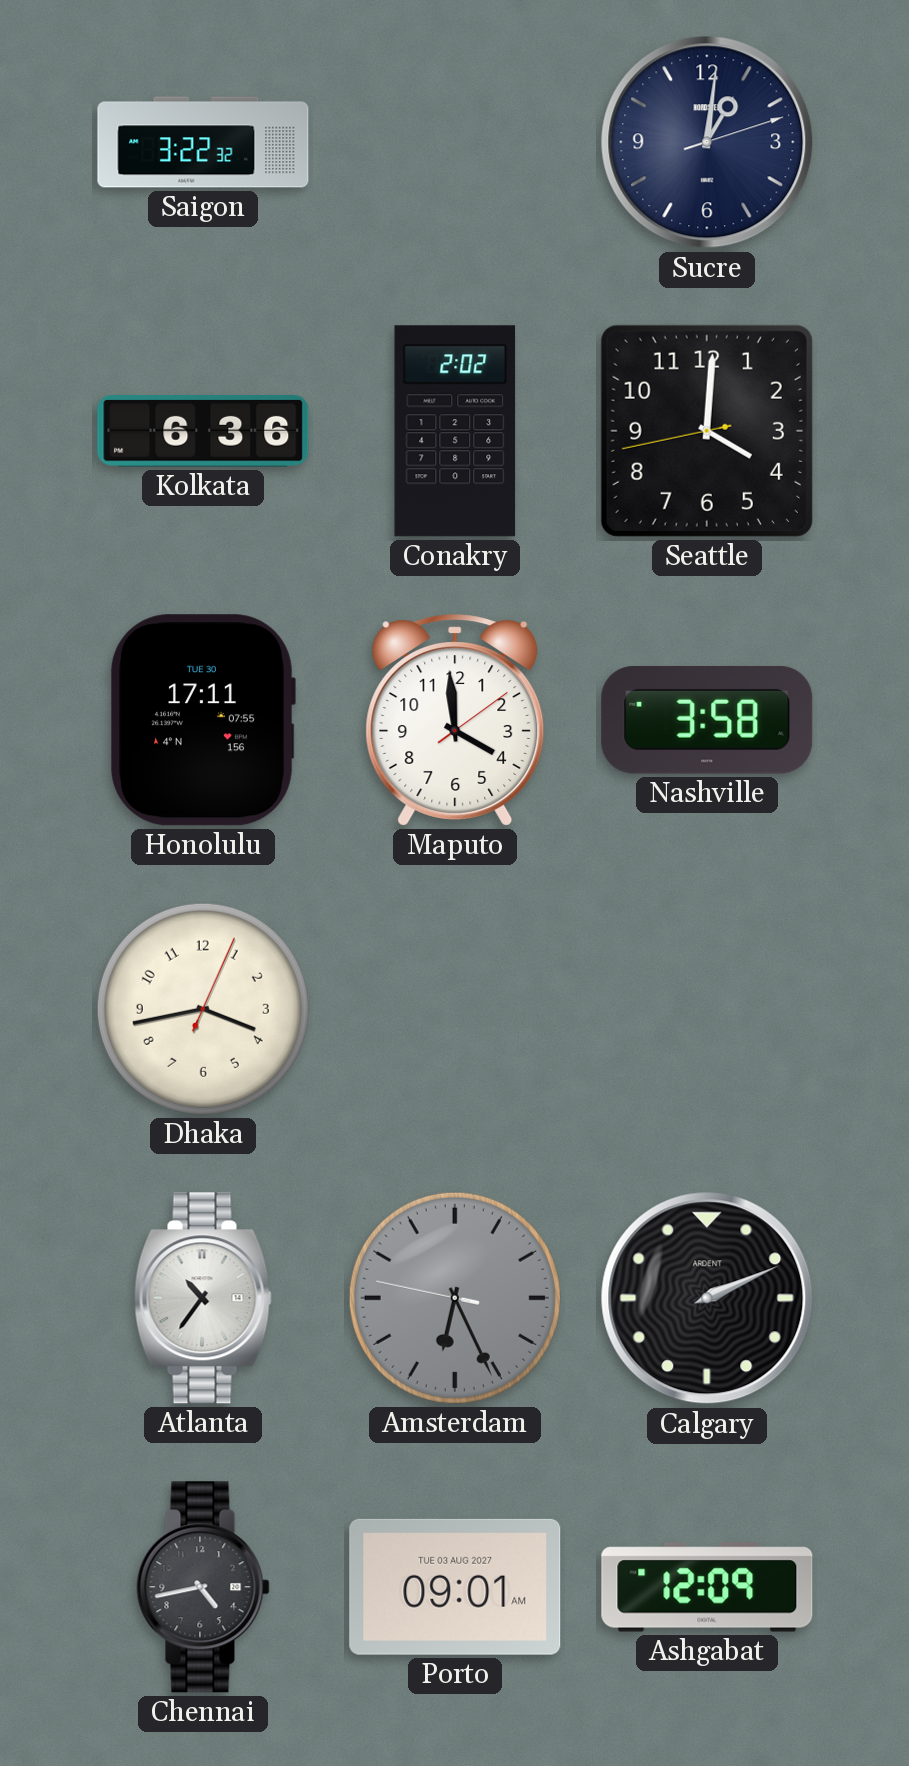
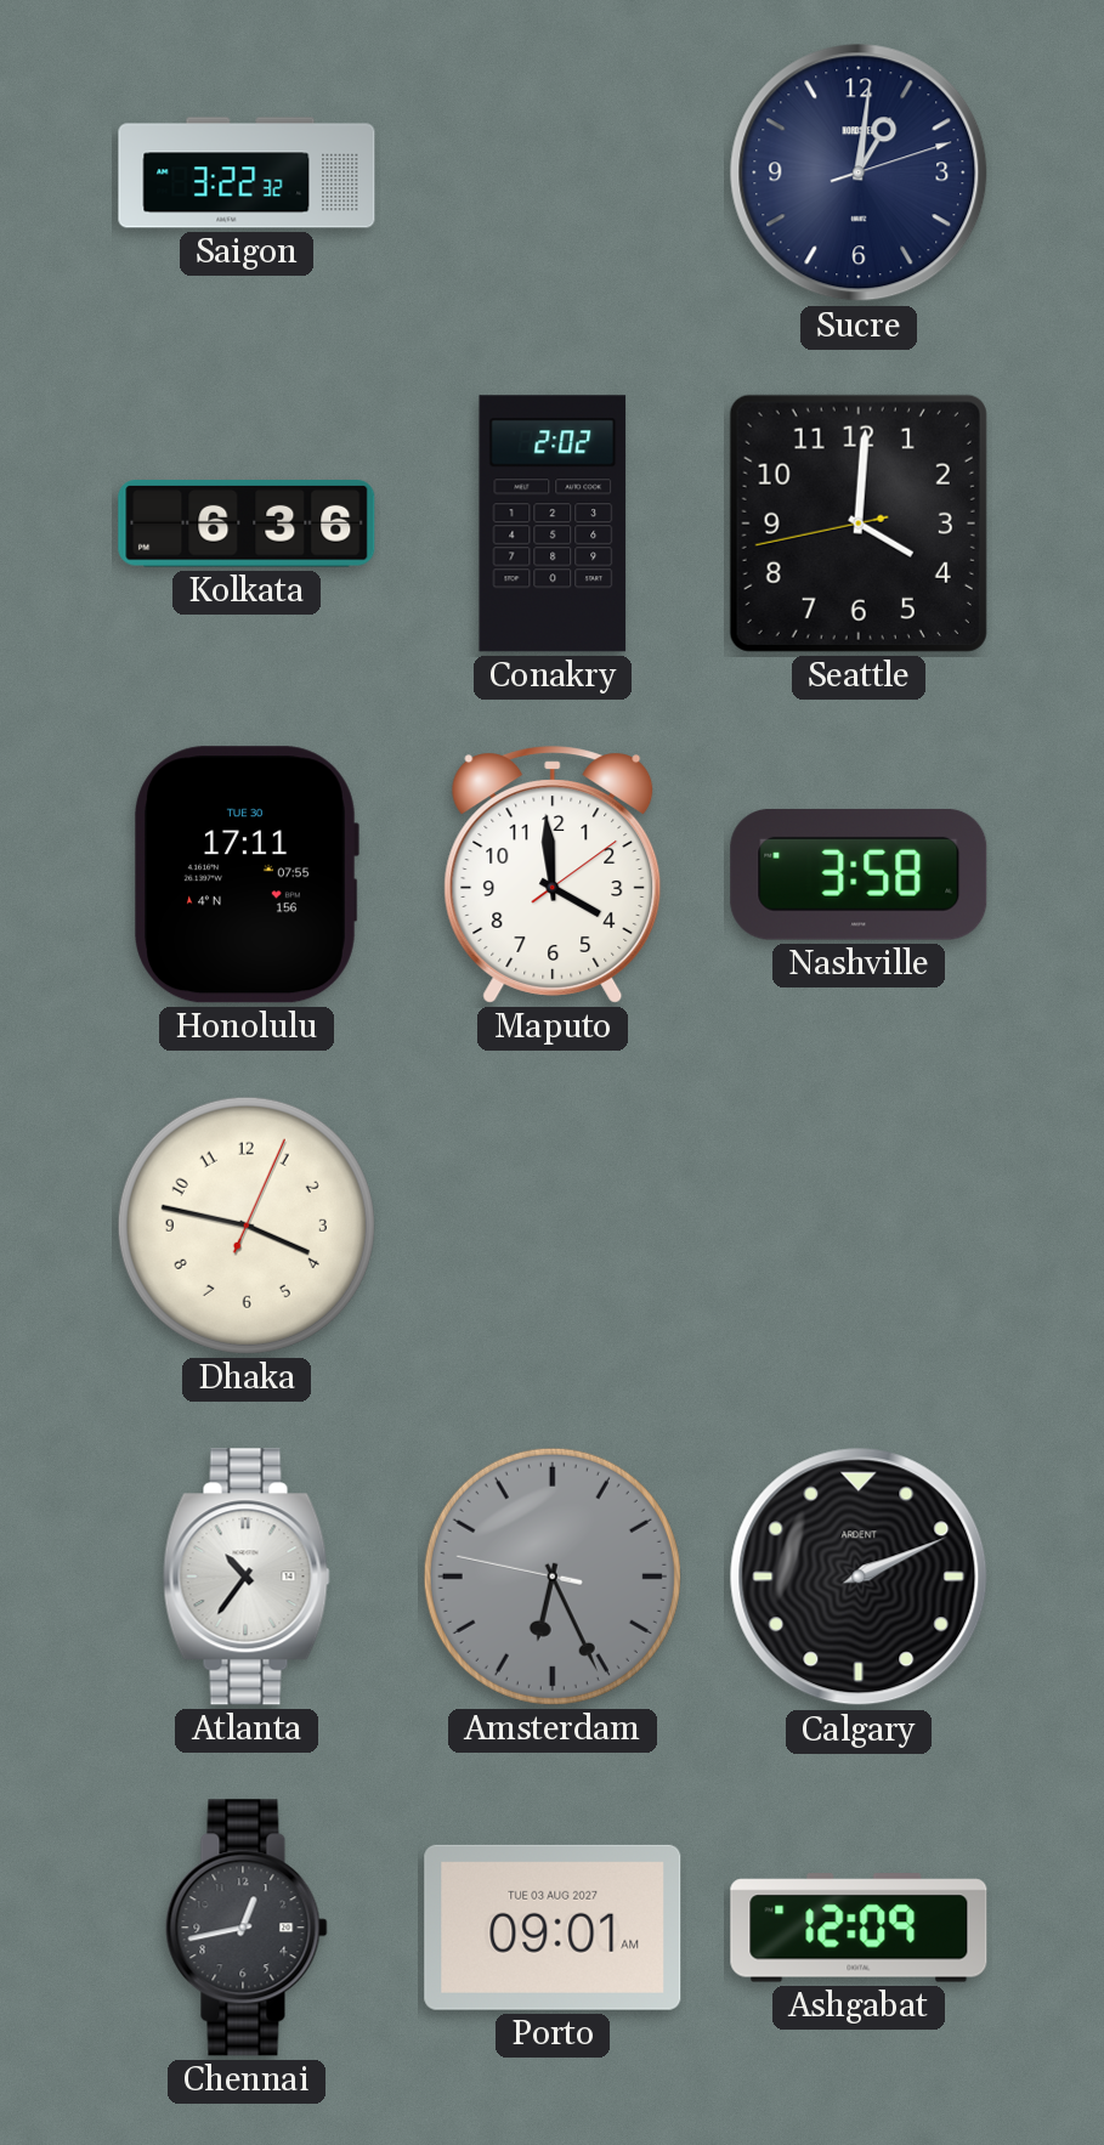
Dhaka: 3:43 -> 3:47
Chennai: 4:43 -> 12:43
